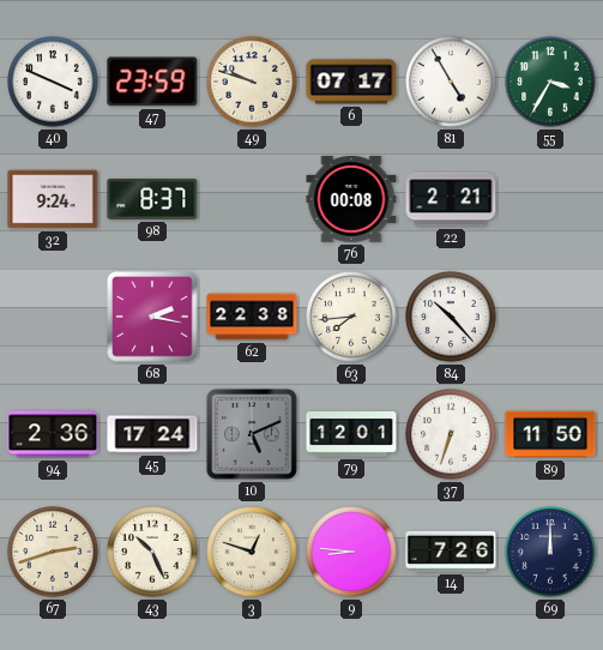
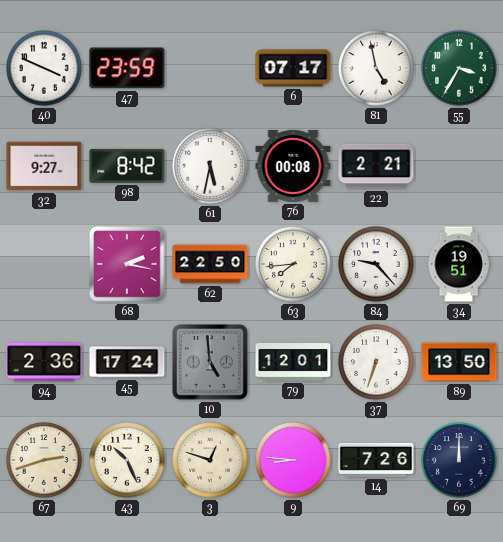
49: 9:48 -> none
81: 4:55 -> 4:58
32: 9:24 -> 9:27
98: 8:37 -> 8:42
61: none -> 5:32
62: 22:38 -> 22:50
84: 10:23 -> 9:23
34: none -> 19:51
10: 5:11 -> 4:59
89: 11:50 -> 13:50
